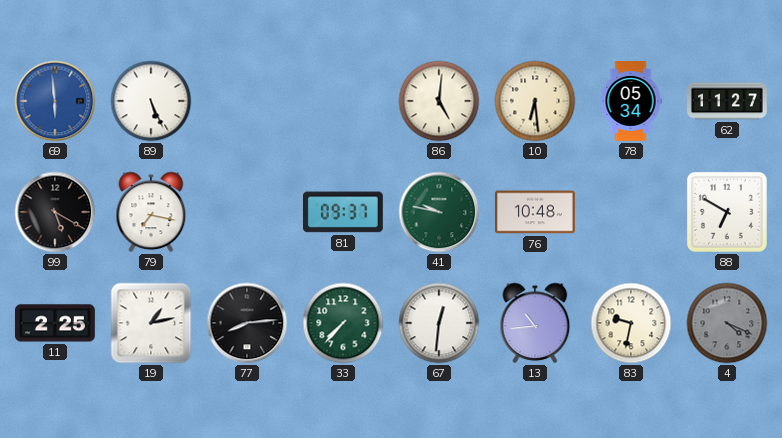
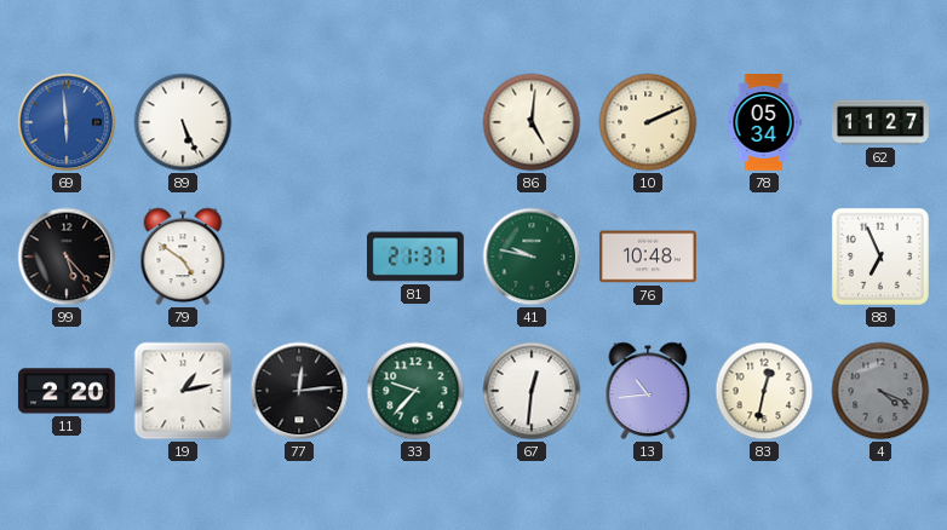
10: 6:29 -> 2:11
99: 5:20 -> 5:23
79: 7:17 -> 4:51
81: 09:37 -> 21:37
88: 6:50 -> 6:56
11: 2:25 -> 2:20
77: 8:14 -> 12:14
33: 7:37 -> 9:37
83: 9:32 -> 12:32
